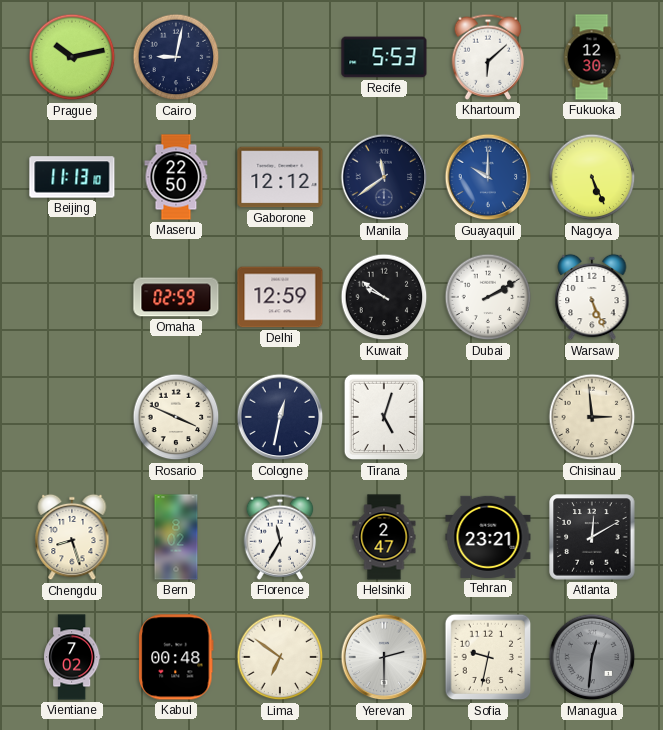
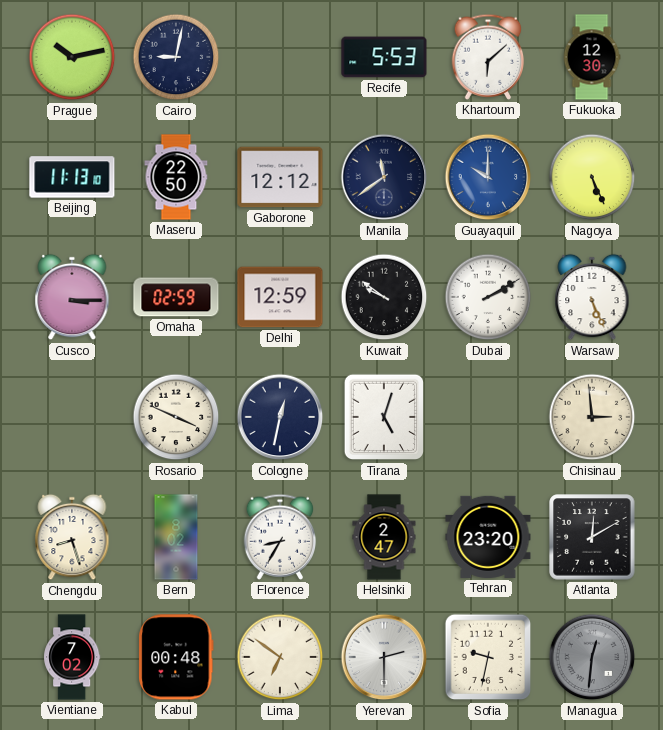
Cusco: none -> 3:15
Florence: 11:35 -> 8:35
Tehran: 23:21 -> 23:20
